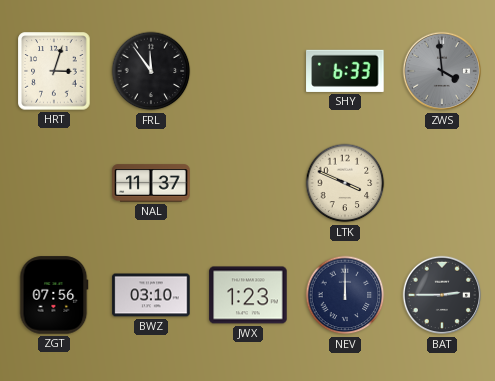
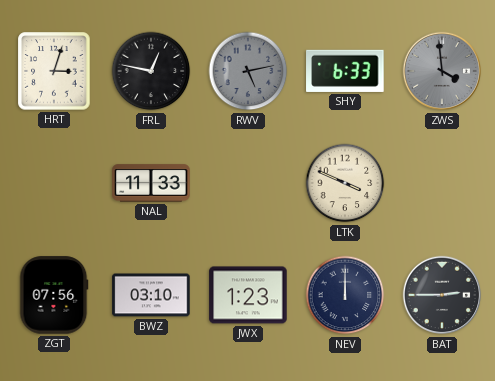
FRL: 11:54 -> 12:47
RWV: none -> 5:13
NAL: 11:37 -> 11:33
